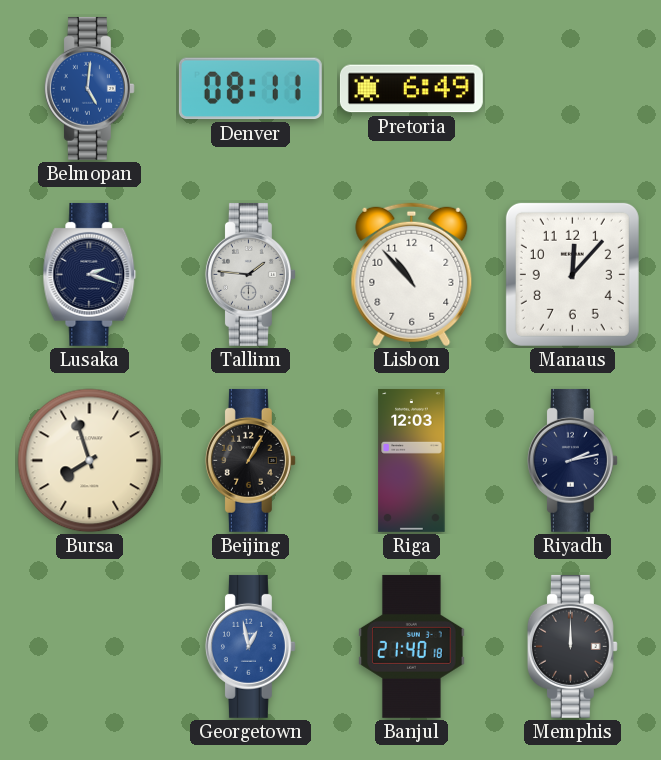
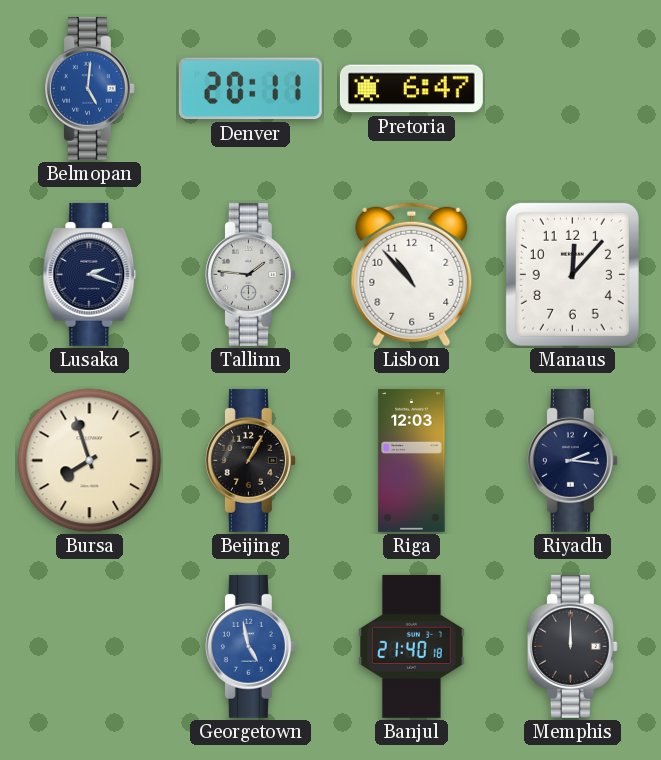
Denver: 08:11 -> 20:11
Pretoria: 6:49 -> 6:47
Riyadh: 2:13 -> 2:16
Georgetown: 12:58 -> 4:58
